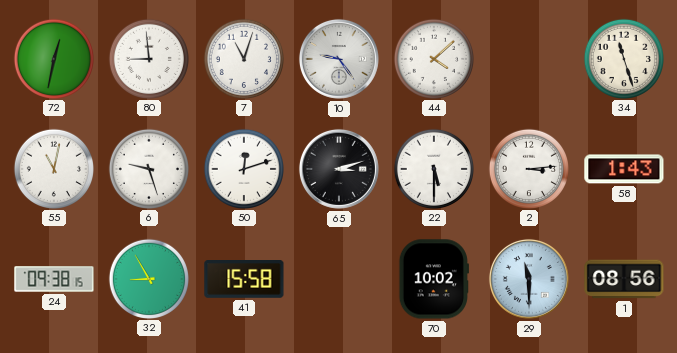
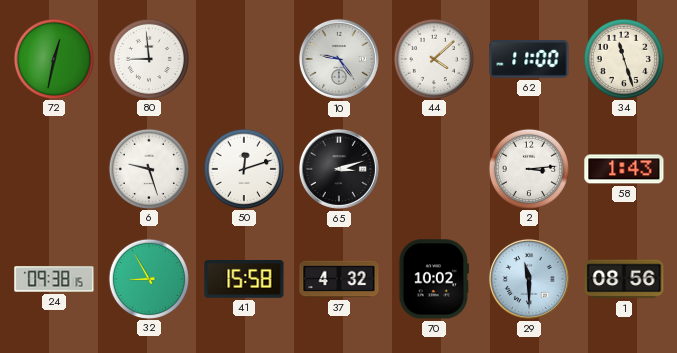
7: 11:03 -> none
62: none -> 11:00
55: 11:02 -> none
22: 5:30 -> none
37: none -> 4:32
